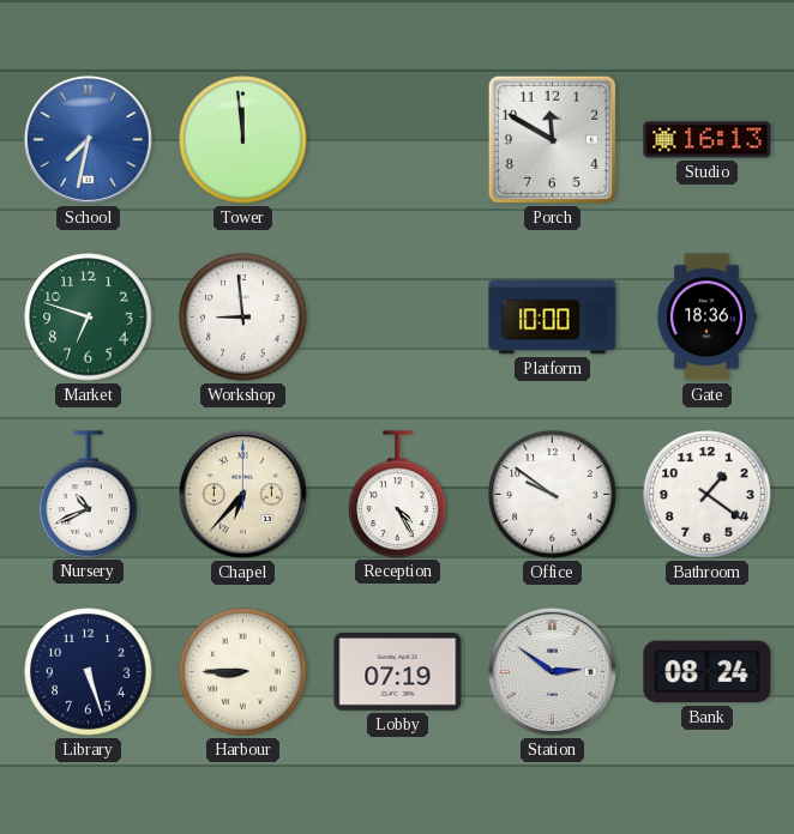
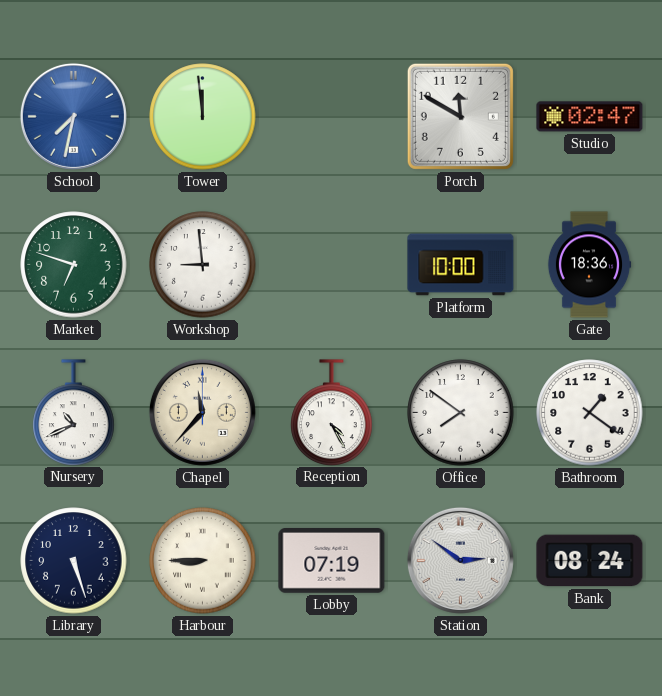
Studio: 16:13 -> 02:47
Chapel: 6:37 -> 11:37
Office: 9:51 -> 7:51
